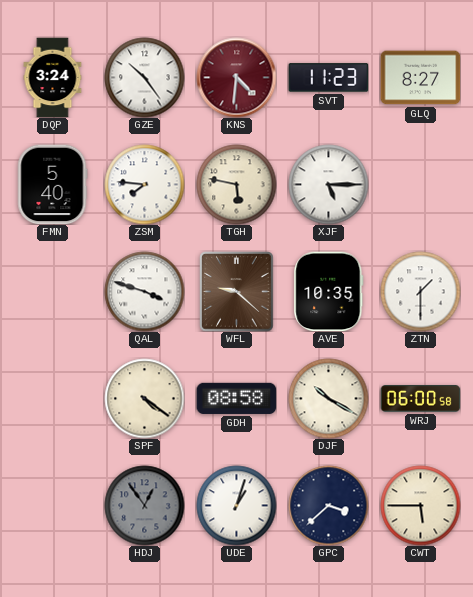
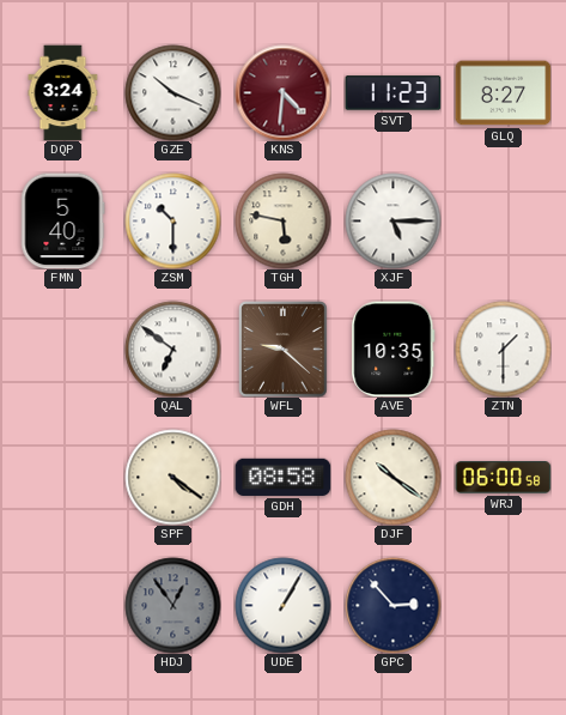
GZE: 10:24 -> 10:19
ZSM: 7:46 -> 10:30
QAL: 3:48 -> 6:51
DJF: 10:20 -> 10:21
UDE: 1:03 -> 1:05
GPC: 3:38 -> 2:53
CWT: 5:45 -> none
